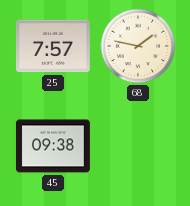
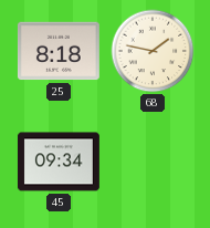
25: 7:57 -> 8:18
45: 09:38 -> 09:34
